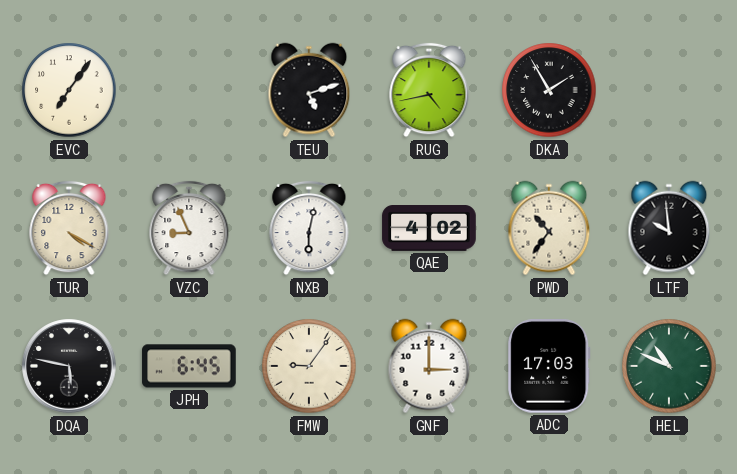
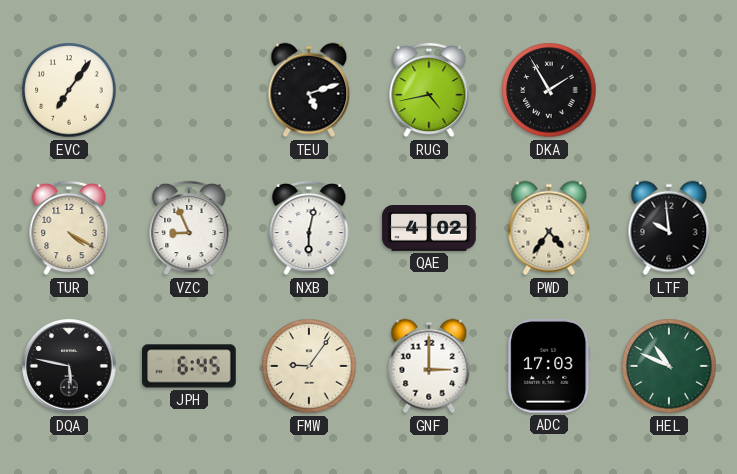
PWD: 10:36 -> 4:36
